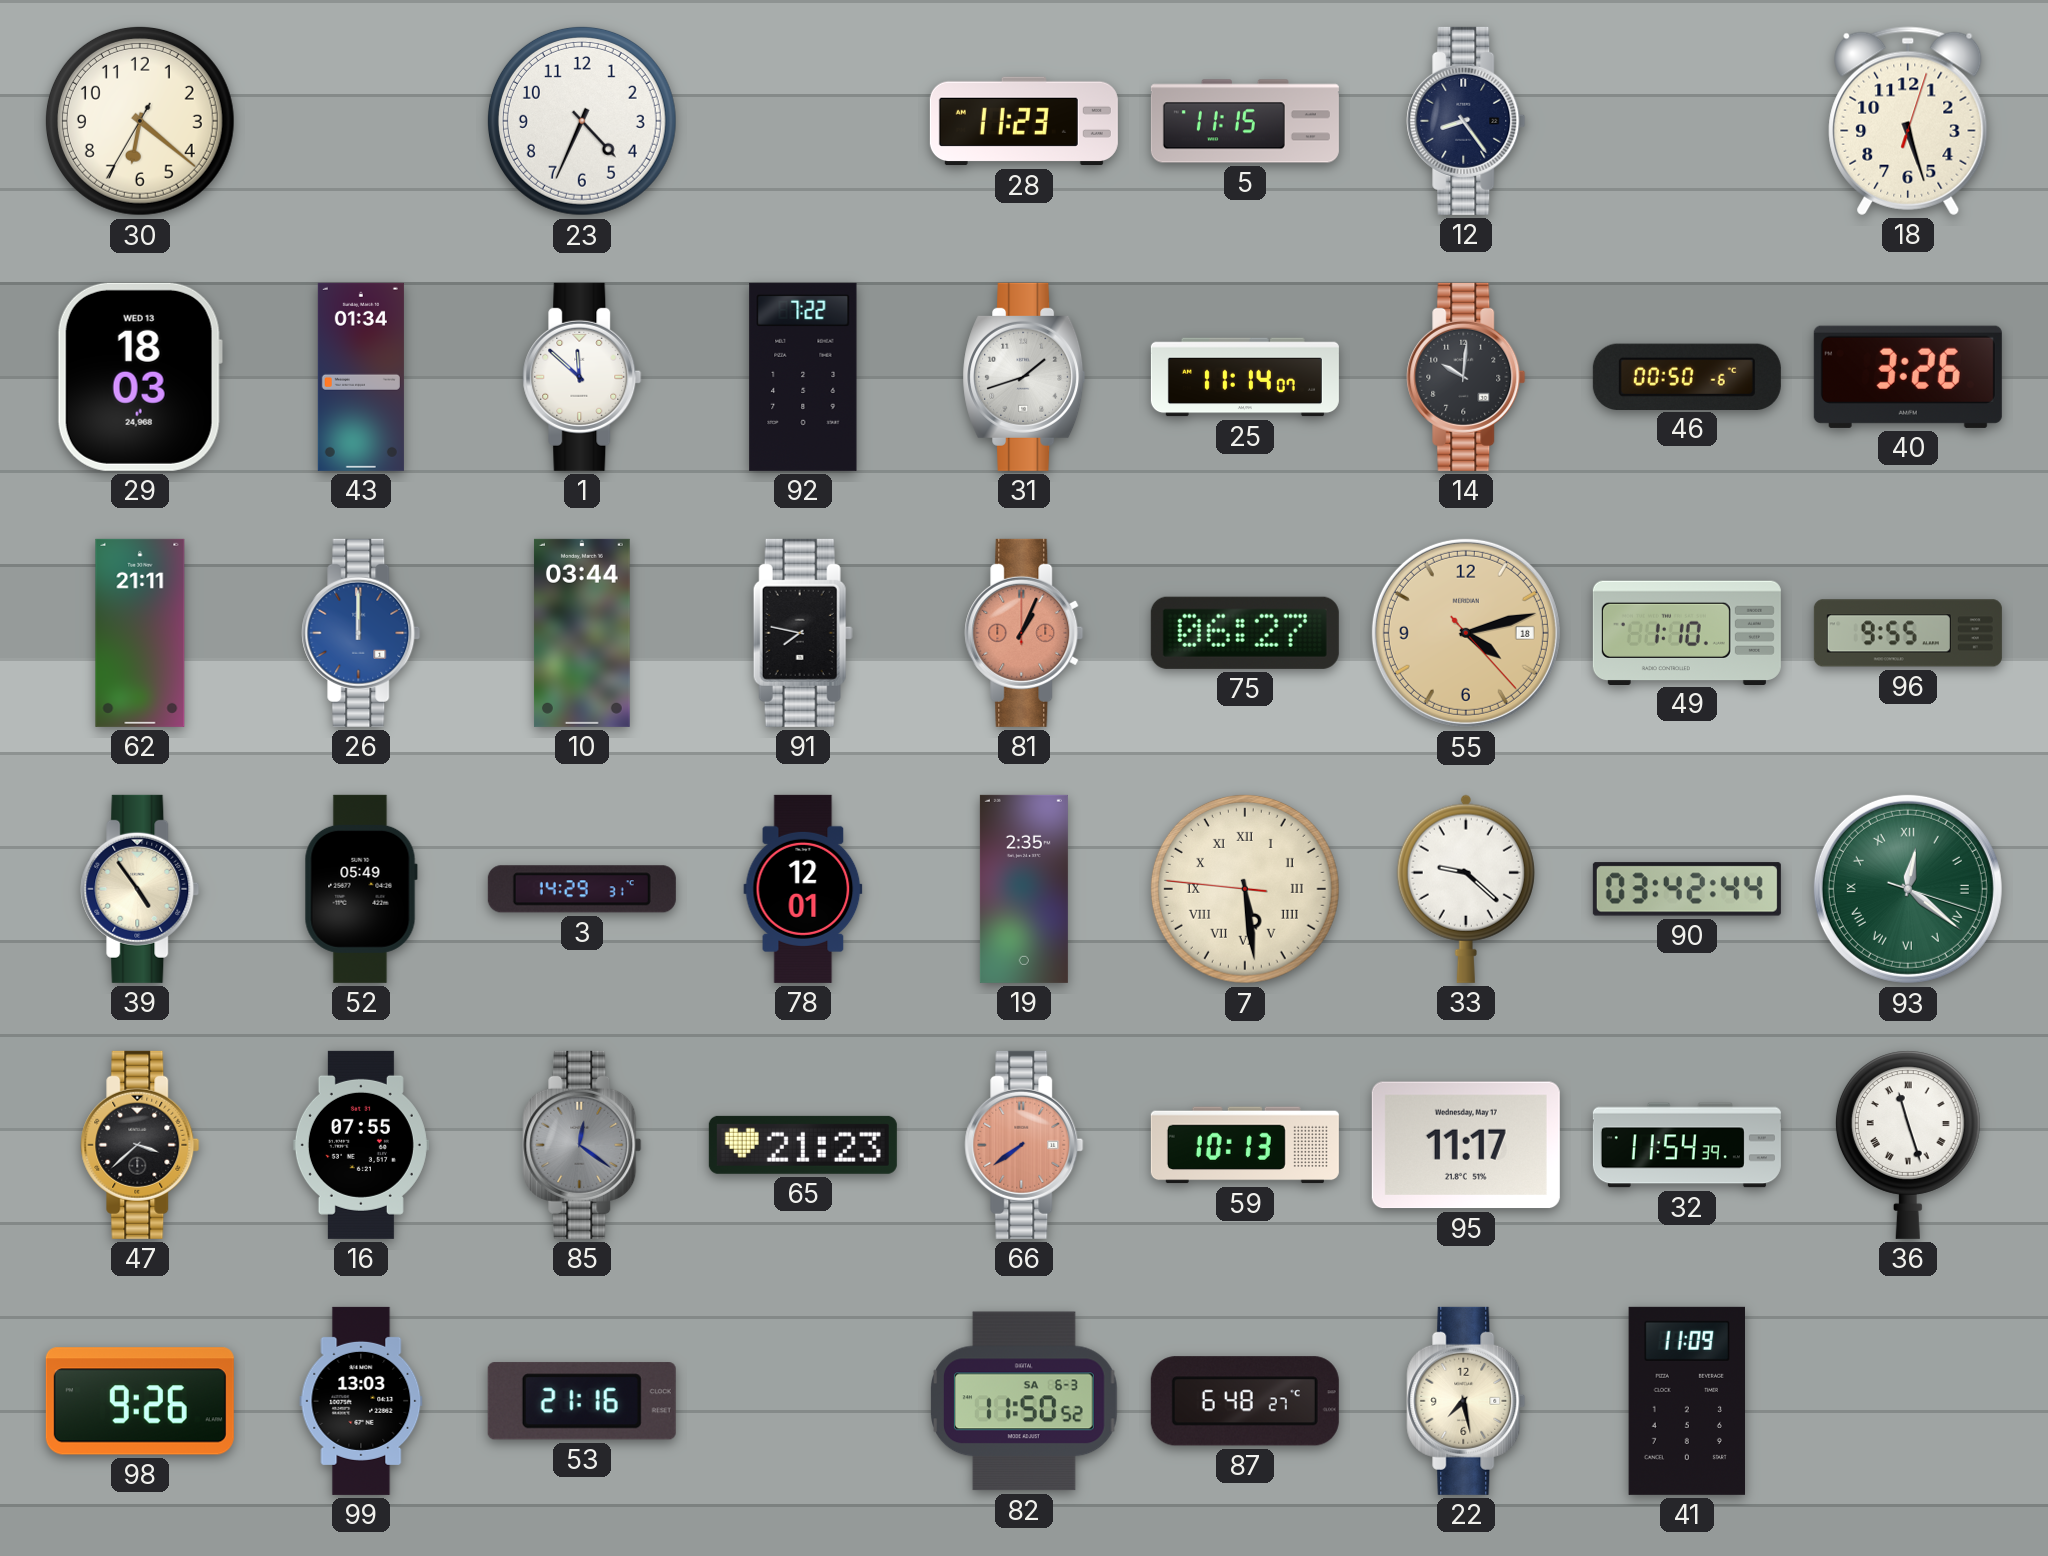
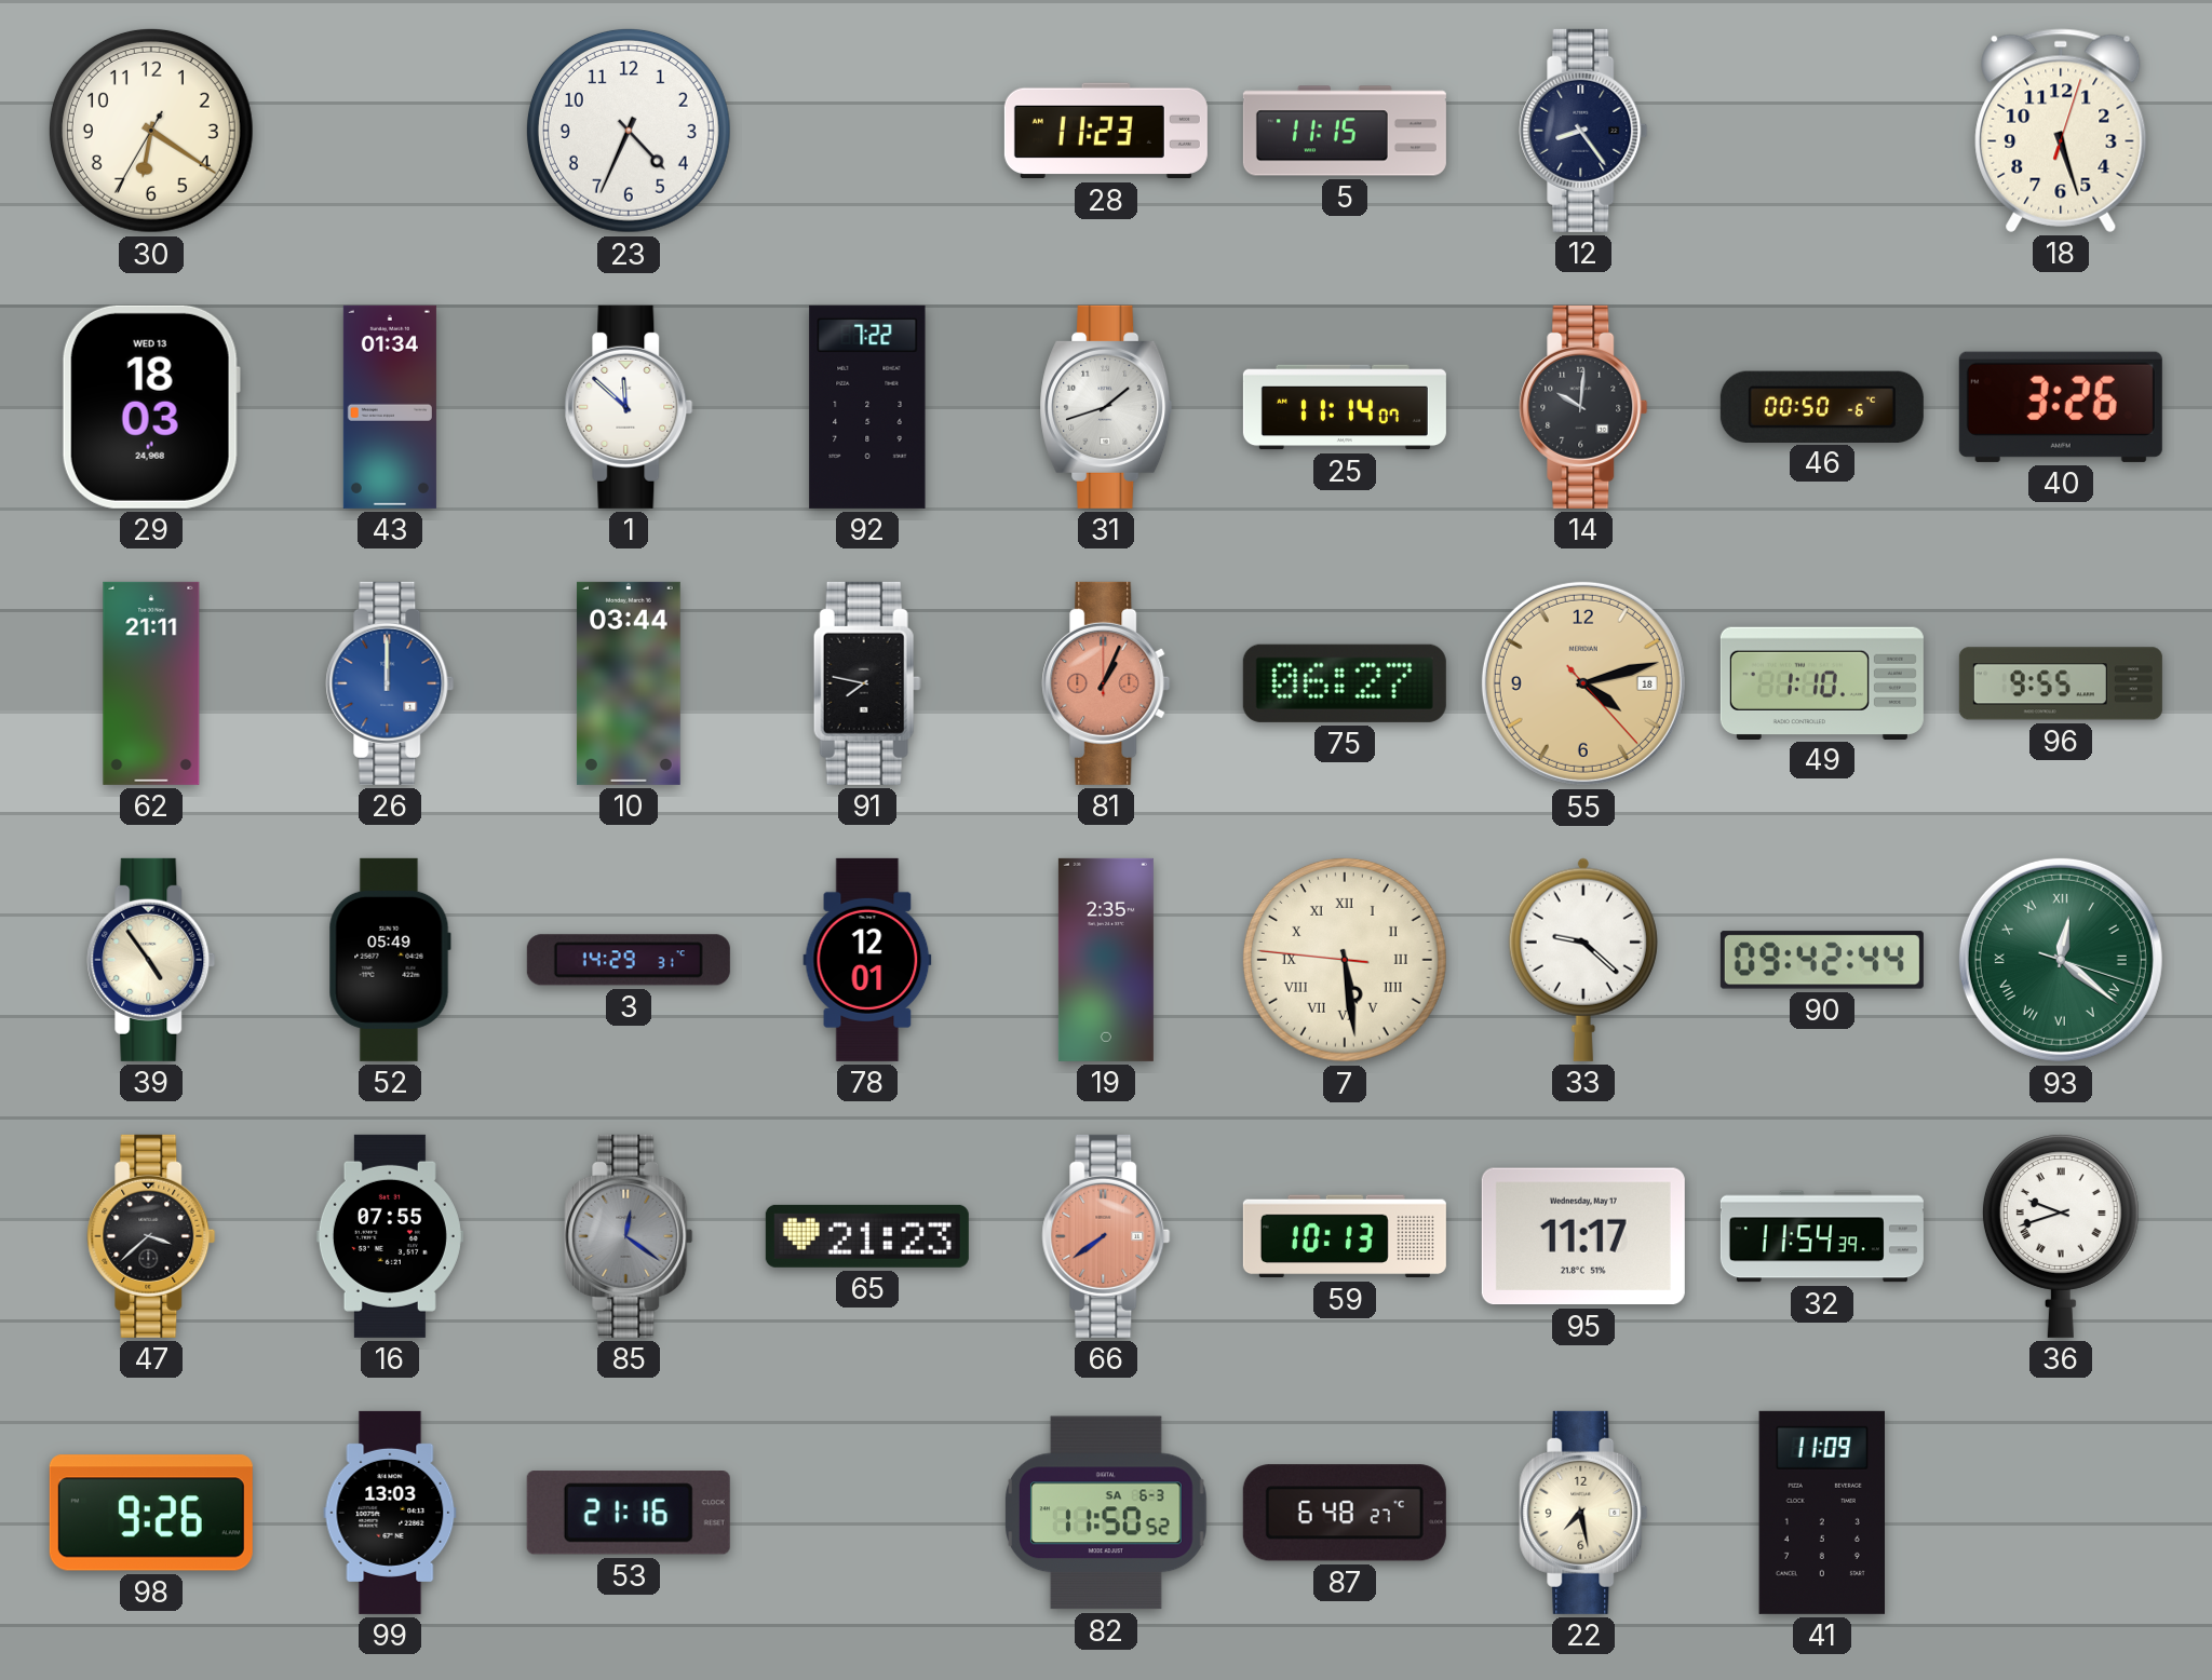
30: 6:21 -> 6:20
90: 03:42 -> 09:42
36: 11:27 -> 9:42
